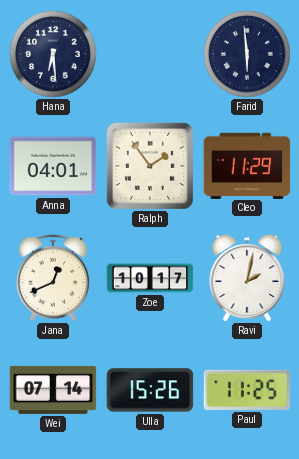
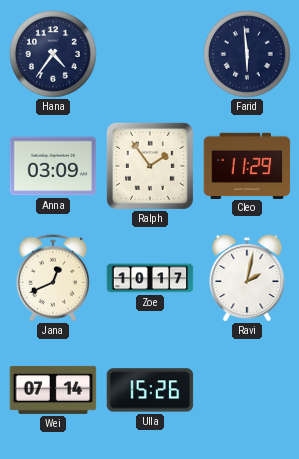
Hana: 6:29 -> 4:36
Anna: 04:01 -> 03:09
Paul: 11:25 -> none
